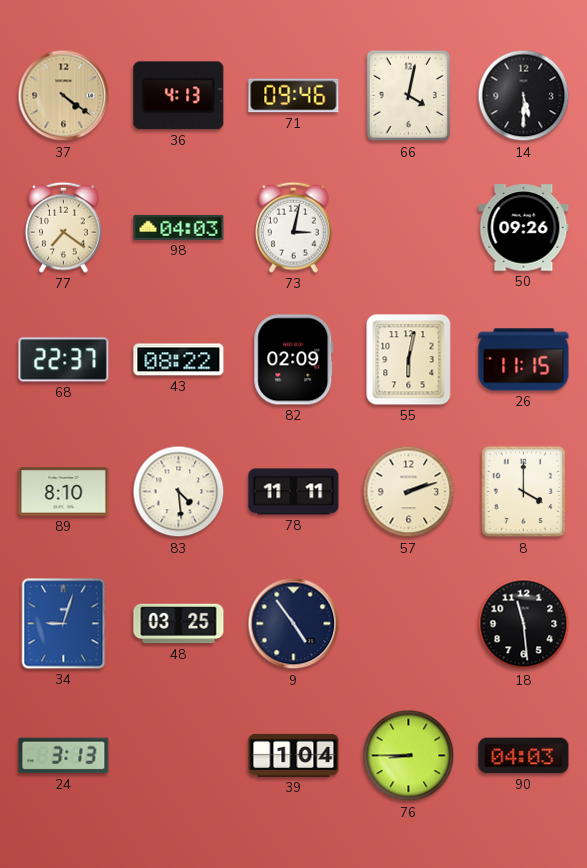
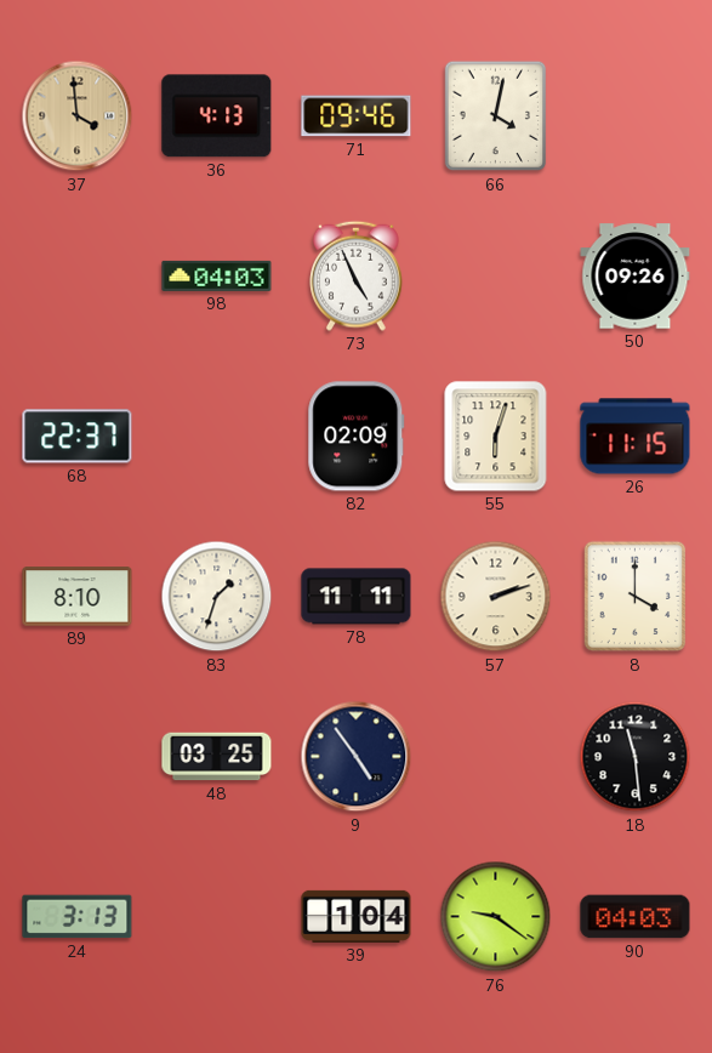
37: 4:21 -> 3:59
14: 5:30 -> none
77: 7:21 -> none
73: 3:02 -> 4:56
43: 08:22 -> none
55: 6:02 -> 6:03
83: 4:29 -> 1:33
34: 9:03 -> none
76: 8:45 -> 9:21
